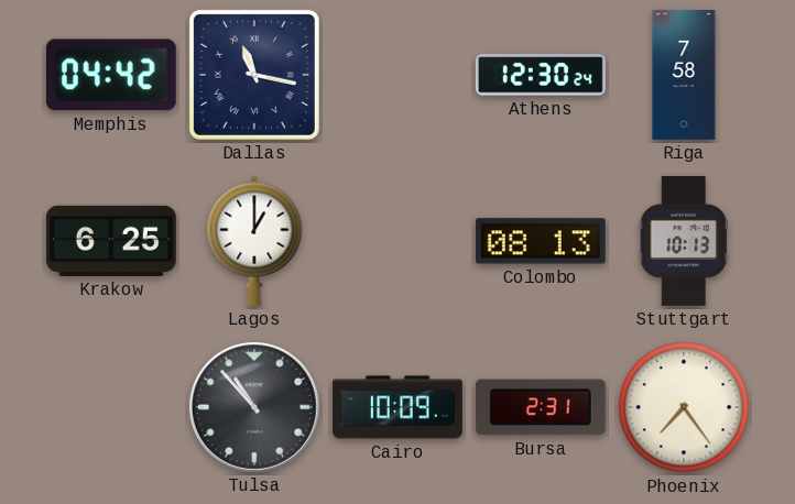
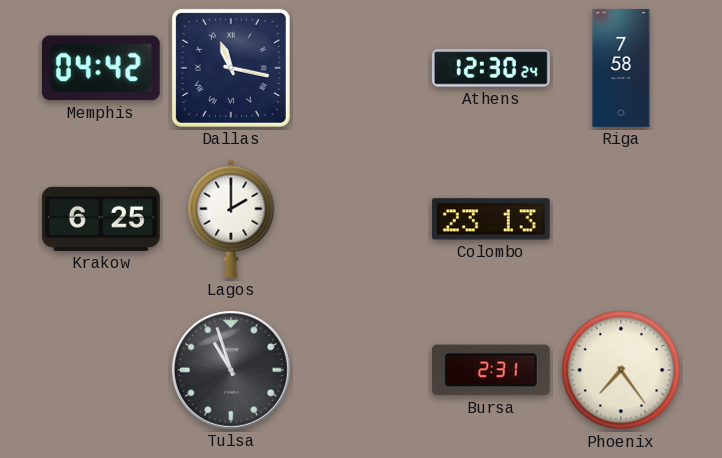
Lagos: 1:00 -> 2:00
Colombo: 08:13 -> 23:13
Stuttgart: 10:13 -> none
Tulsa: 10:53 -> 10:57
Cairo: 10:09 -> none
